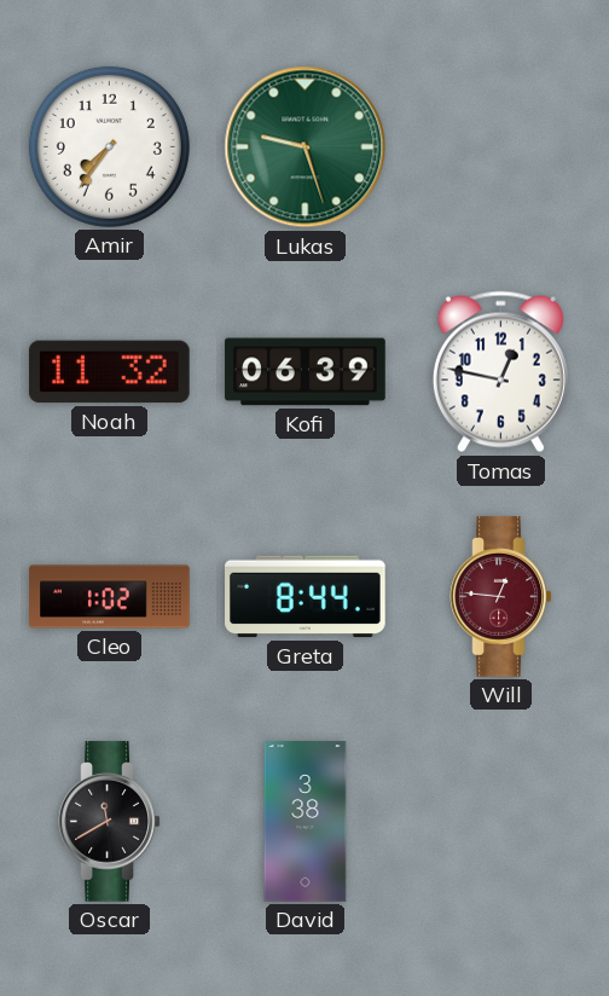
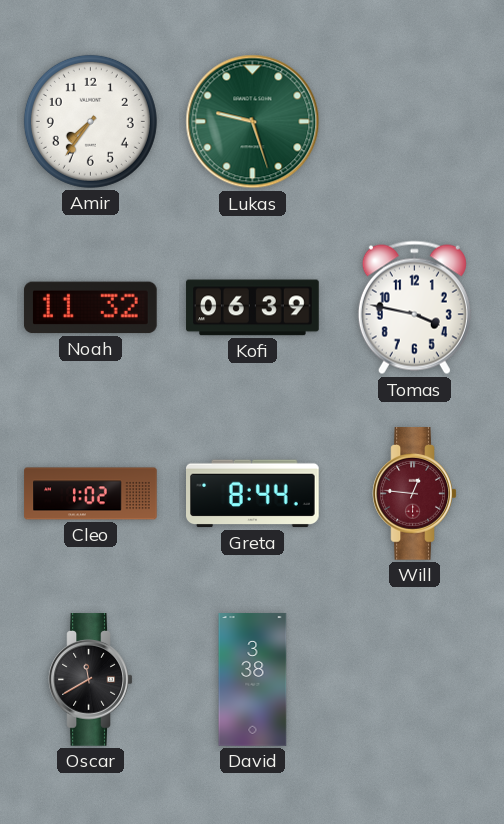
Tomas: 12:47 -> 3:47
